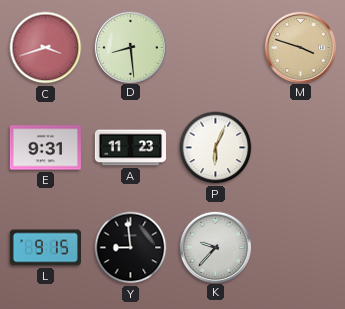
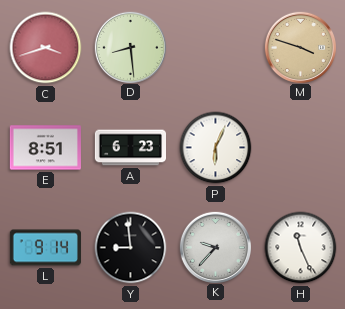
E: 9:31 -> 8:51
A: 11:23 -> 6:23
L: 9:15 -> 9:14
H: none -> 11:26
